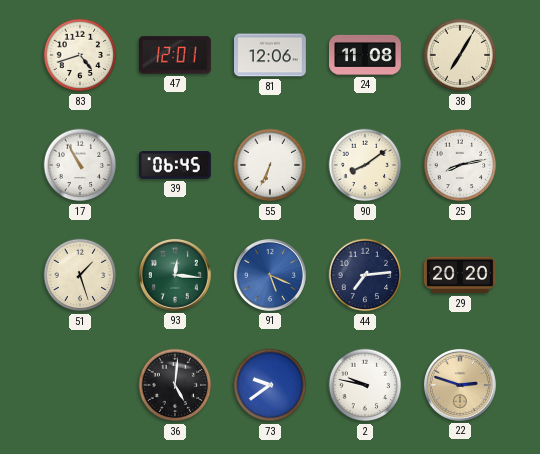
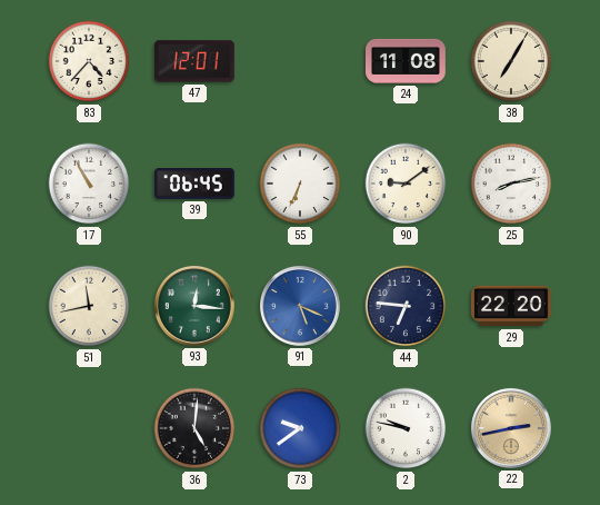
83: 4:42 -> 4:37
81: 12:06 -> none
90: 8:09 -> 9:09
51: 1:27 -> 11:43
44: 7:14 -> 6:46
29: 20:20 -> 22:20
22: 2:48 -> 2:43
